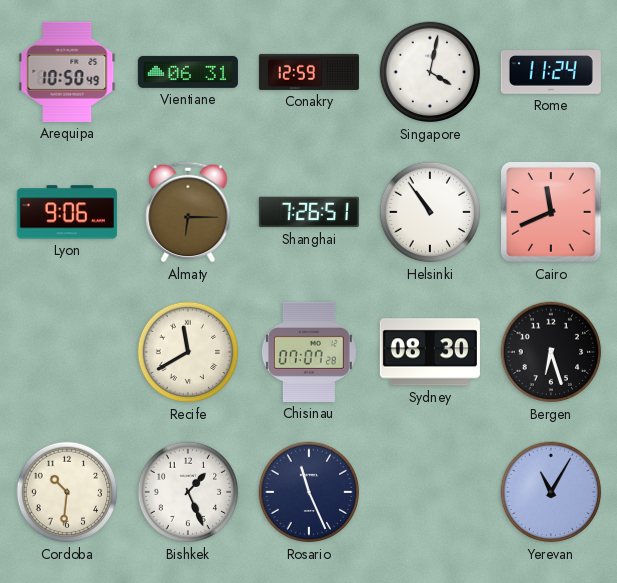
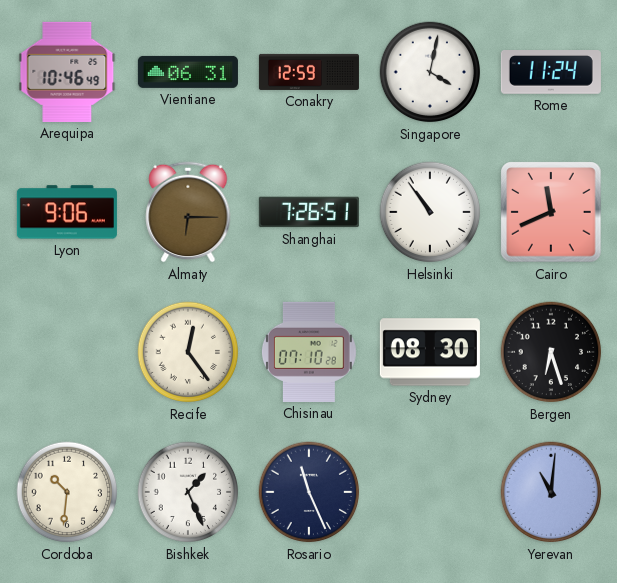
Arequipa: 10:50 -> 10:46
Recife: 11:40 -> 12:24
Chisinau: 07:07 -> 07:10
Yerevan: 11:05 -> 11:01
